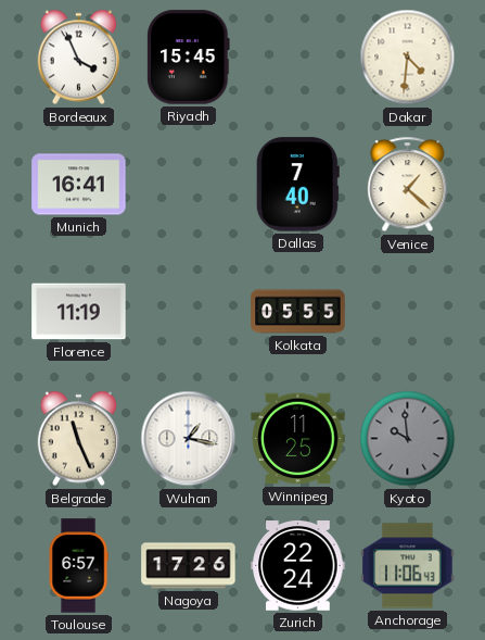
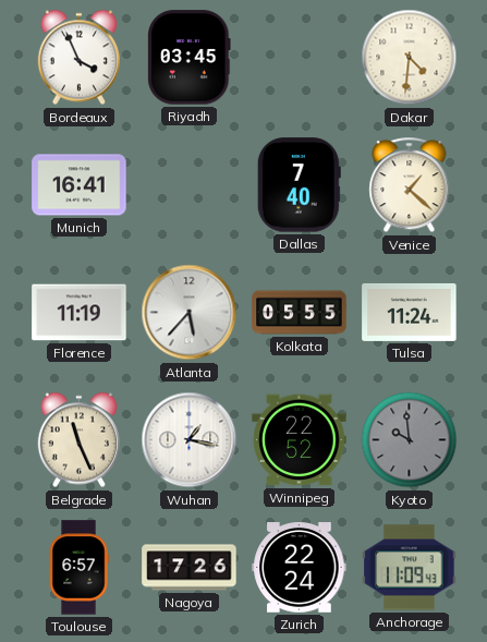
Riyadh: 15:45 -> 03:45
Atlanta: none -> 5:37
Tulsa: none -> 11:24
Winnipeg: 11:25 -> 22:52
Anchorage: 11:06 -> 11:09
